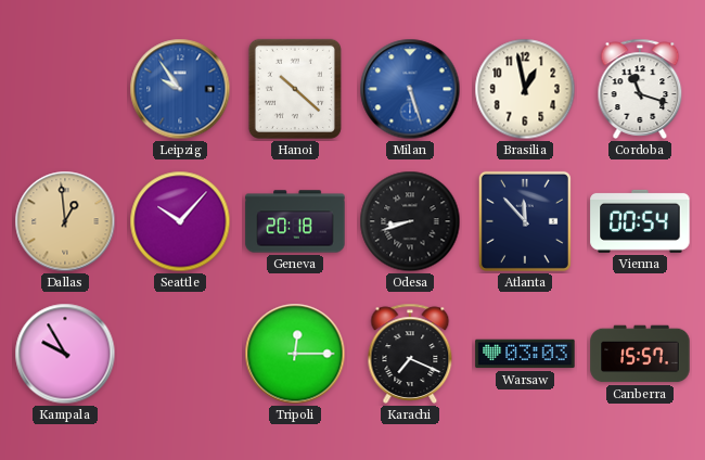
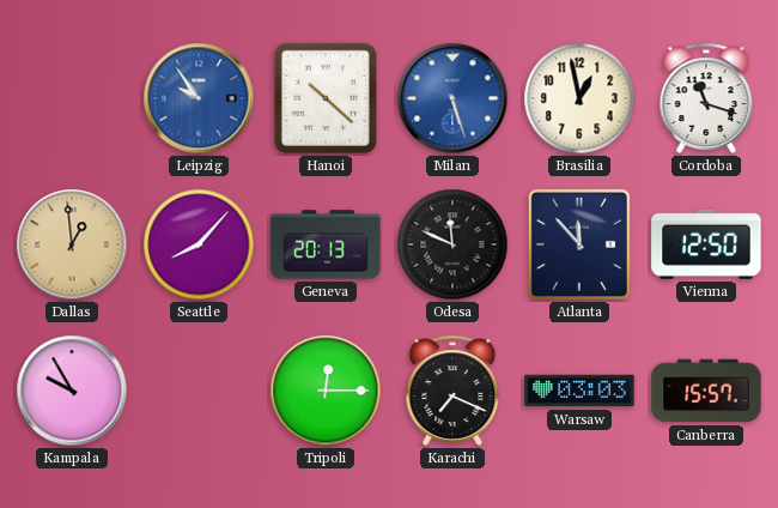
Seattle: 10:07 -> 8:07
Geneva: 20:18 -> 20:13
Odesa: 8:42 -> 11:49
Vienna: 00:54 -> 12:50
